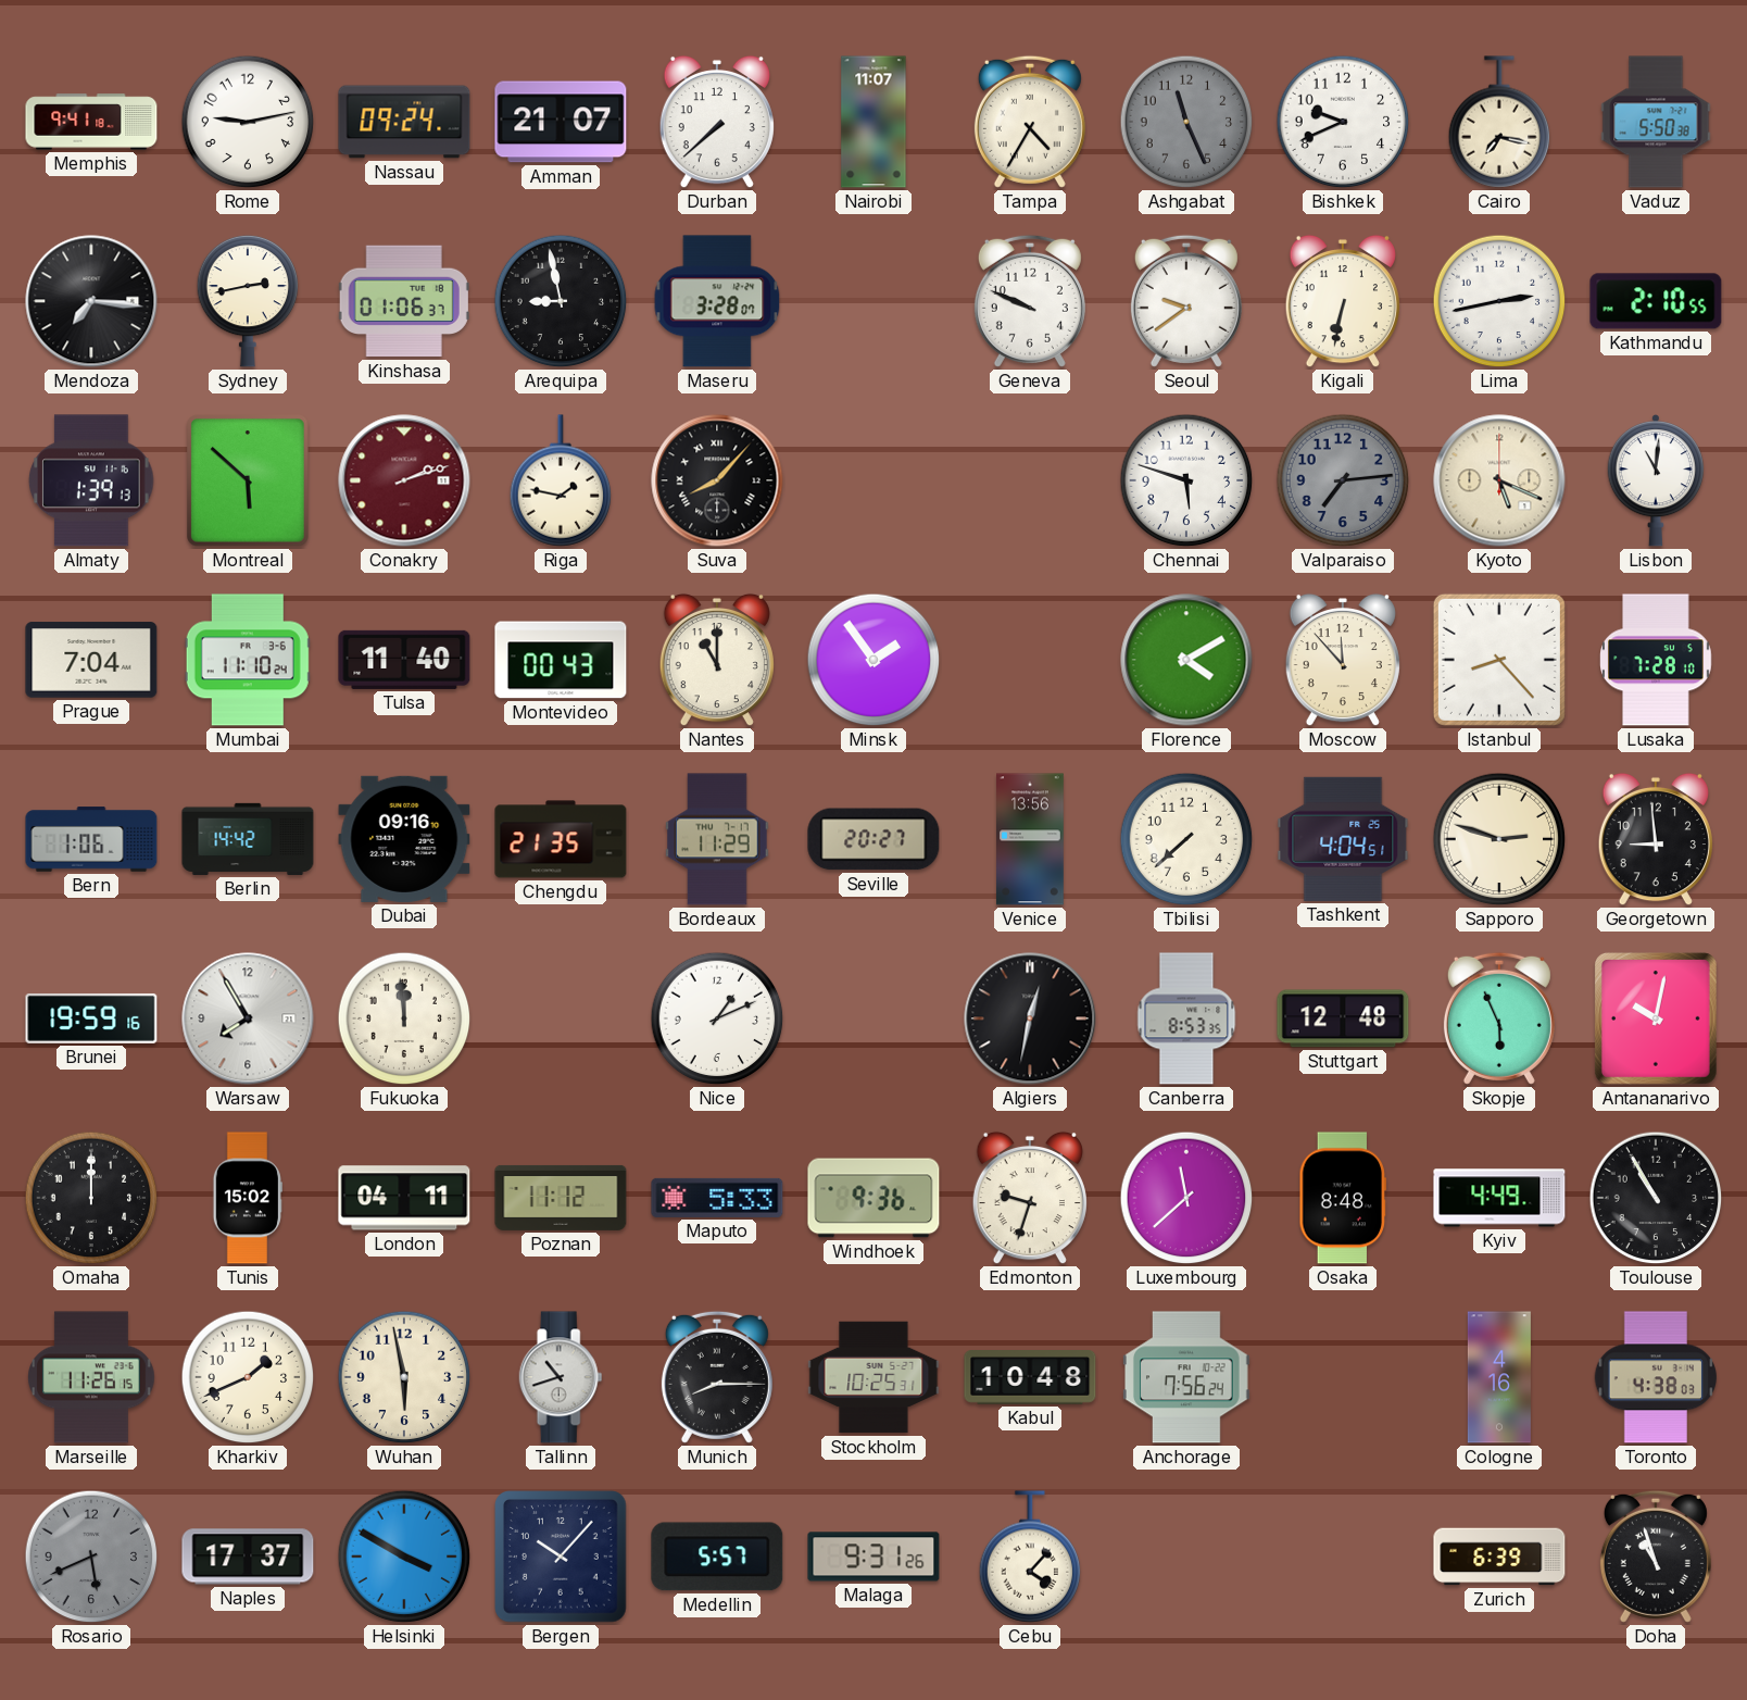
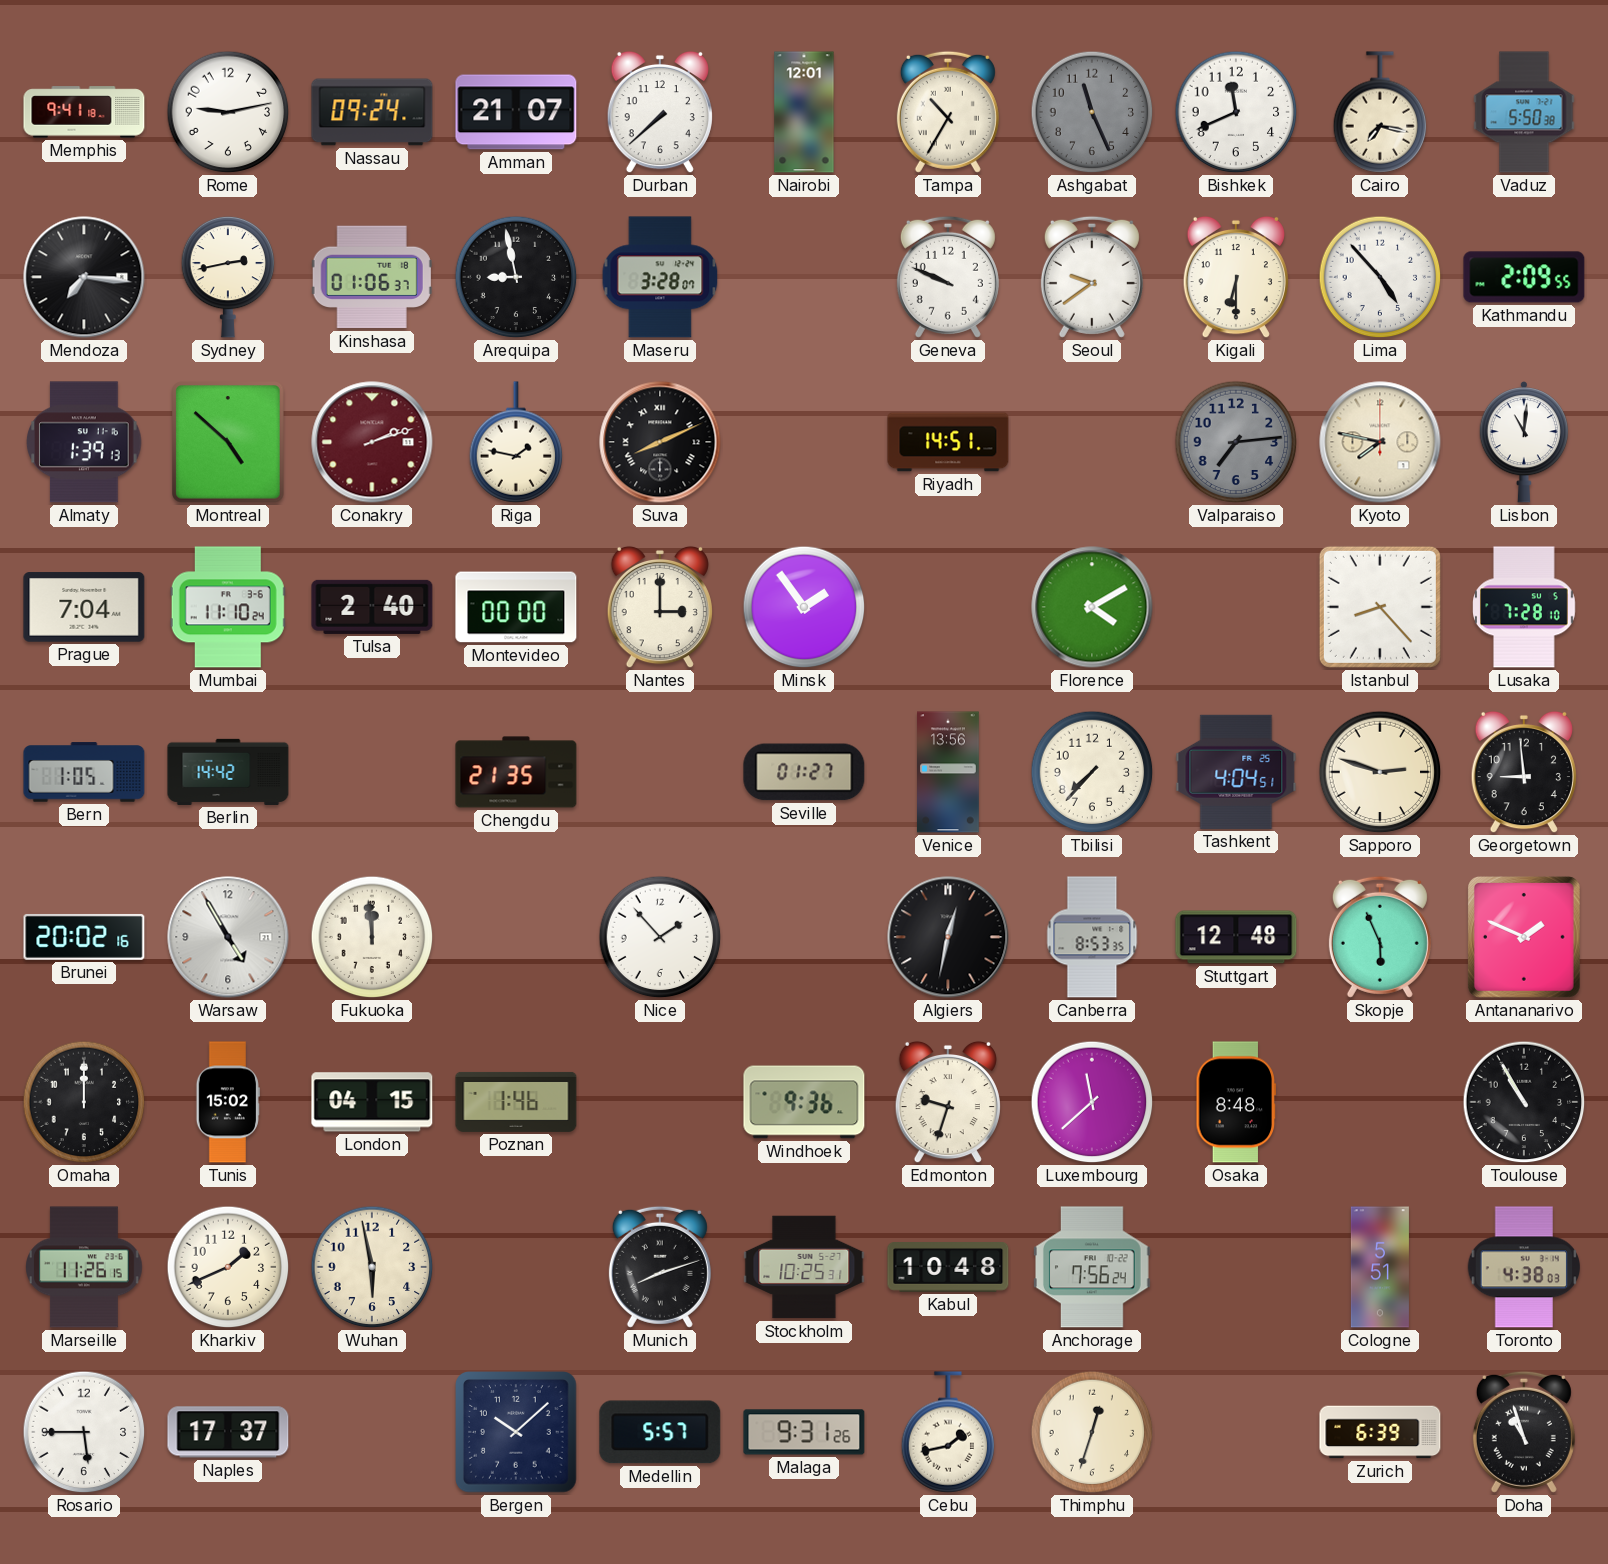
Nairobi: 11:07 -> 12:01
Tampa: 4:35 -> 10:35
Bishkek: 9:41 -> 11:41
Kigali: 6:32 -> 6:30
Lima: 2:43 -> 4:53
Kathmandu: 2:10 -> 2:09
Montreal: 5:52 -> 4:52
Suva: 8:07 -> 8:11
Riyadh: none -> 14:51
Chennai: 5:48 -> none
Kyoto: 5:19 -> 7:47
Tulsa: 11:40 -> 2:40
Montevideo: 00:43 -> 00:00
Nantes: 11:00 -> 3:00
Moscow: 11:53 -> none
Bern: 1:06 -> 1:05
Dubai: 09:16 -> none
Bordeaux: 11:29 -> none
Seville: 20:27 -> 01:27
Tbilisi: 7:38 -> 7:37
Brunei: 19:59 -> 20:02
Warsaw: 7:55 -> 4:55
Nice: 1:11 -> 1:53
Antananarivo: 10:02 -> 1:49
London: 04:11 -> 04:15
Poznan: 11:12 -> 1:46
Maputo: 5:33 -> none
Kyiv: 4:49 -> none
Tallinn: 10:42 -> none
Munich: 8:15 -> 8:12
Cologne: 4:16 -> 5:51
Rosario: 5:41 -> 5:45
Rosario dial: grey -> white
Helsinki: 3:50 -> none
Bergen: 10:07 -> 10:08
Cebu: 4:07 -> 1:43
Thimphu: none -> 12:33
